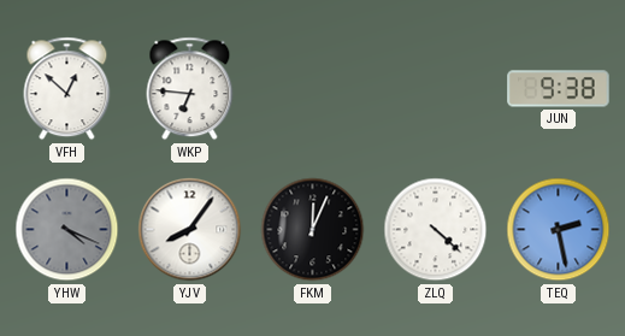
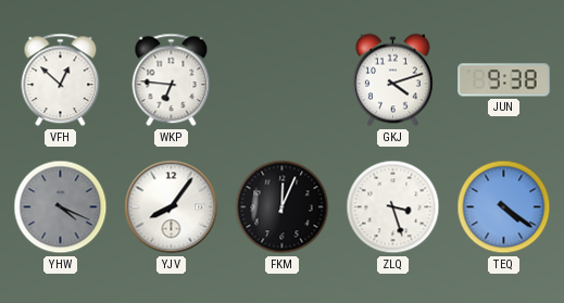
GKJ: none -> 4:12
ZLQ: 4:22 -> 3:27
TEQ: 2:28 -> 4:21
